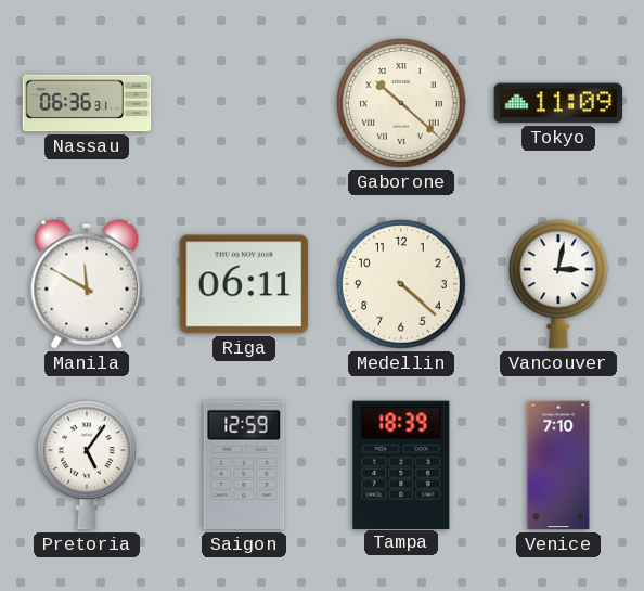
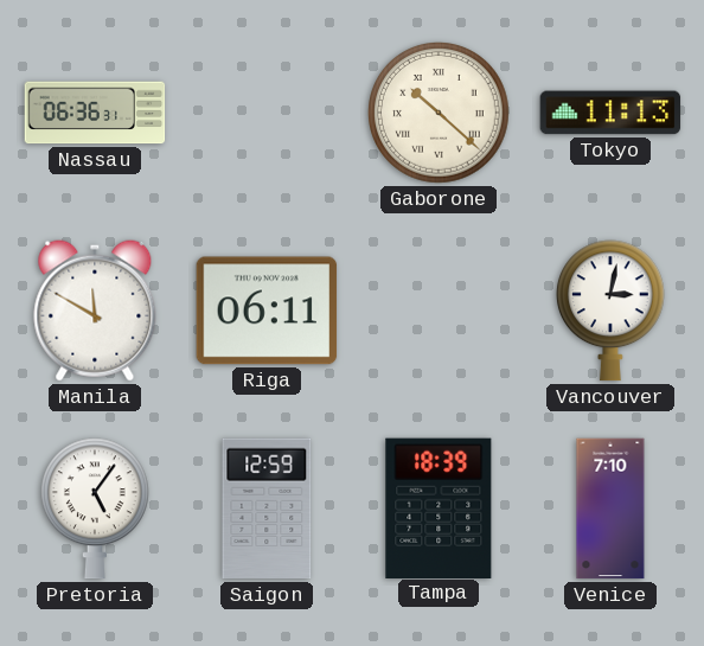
Tokyo: 11:09 -> 11:13
Medellin: 4:22 -> none
